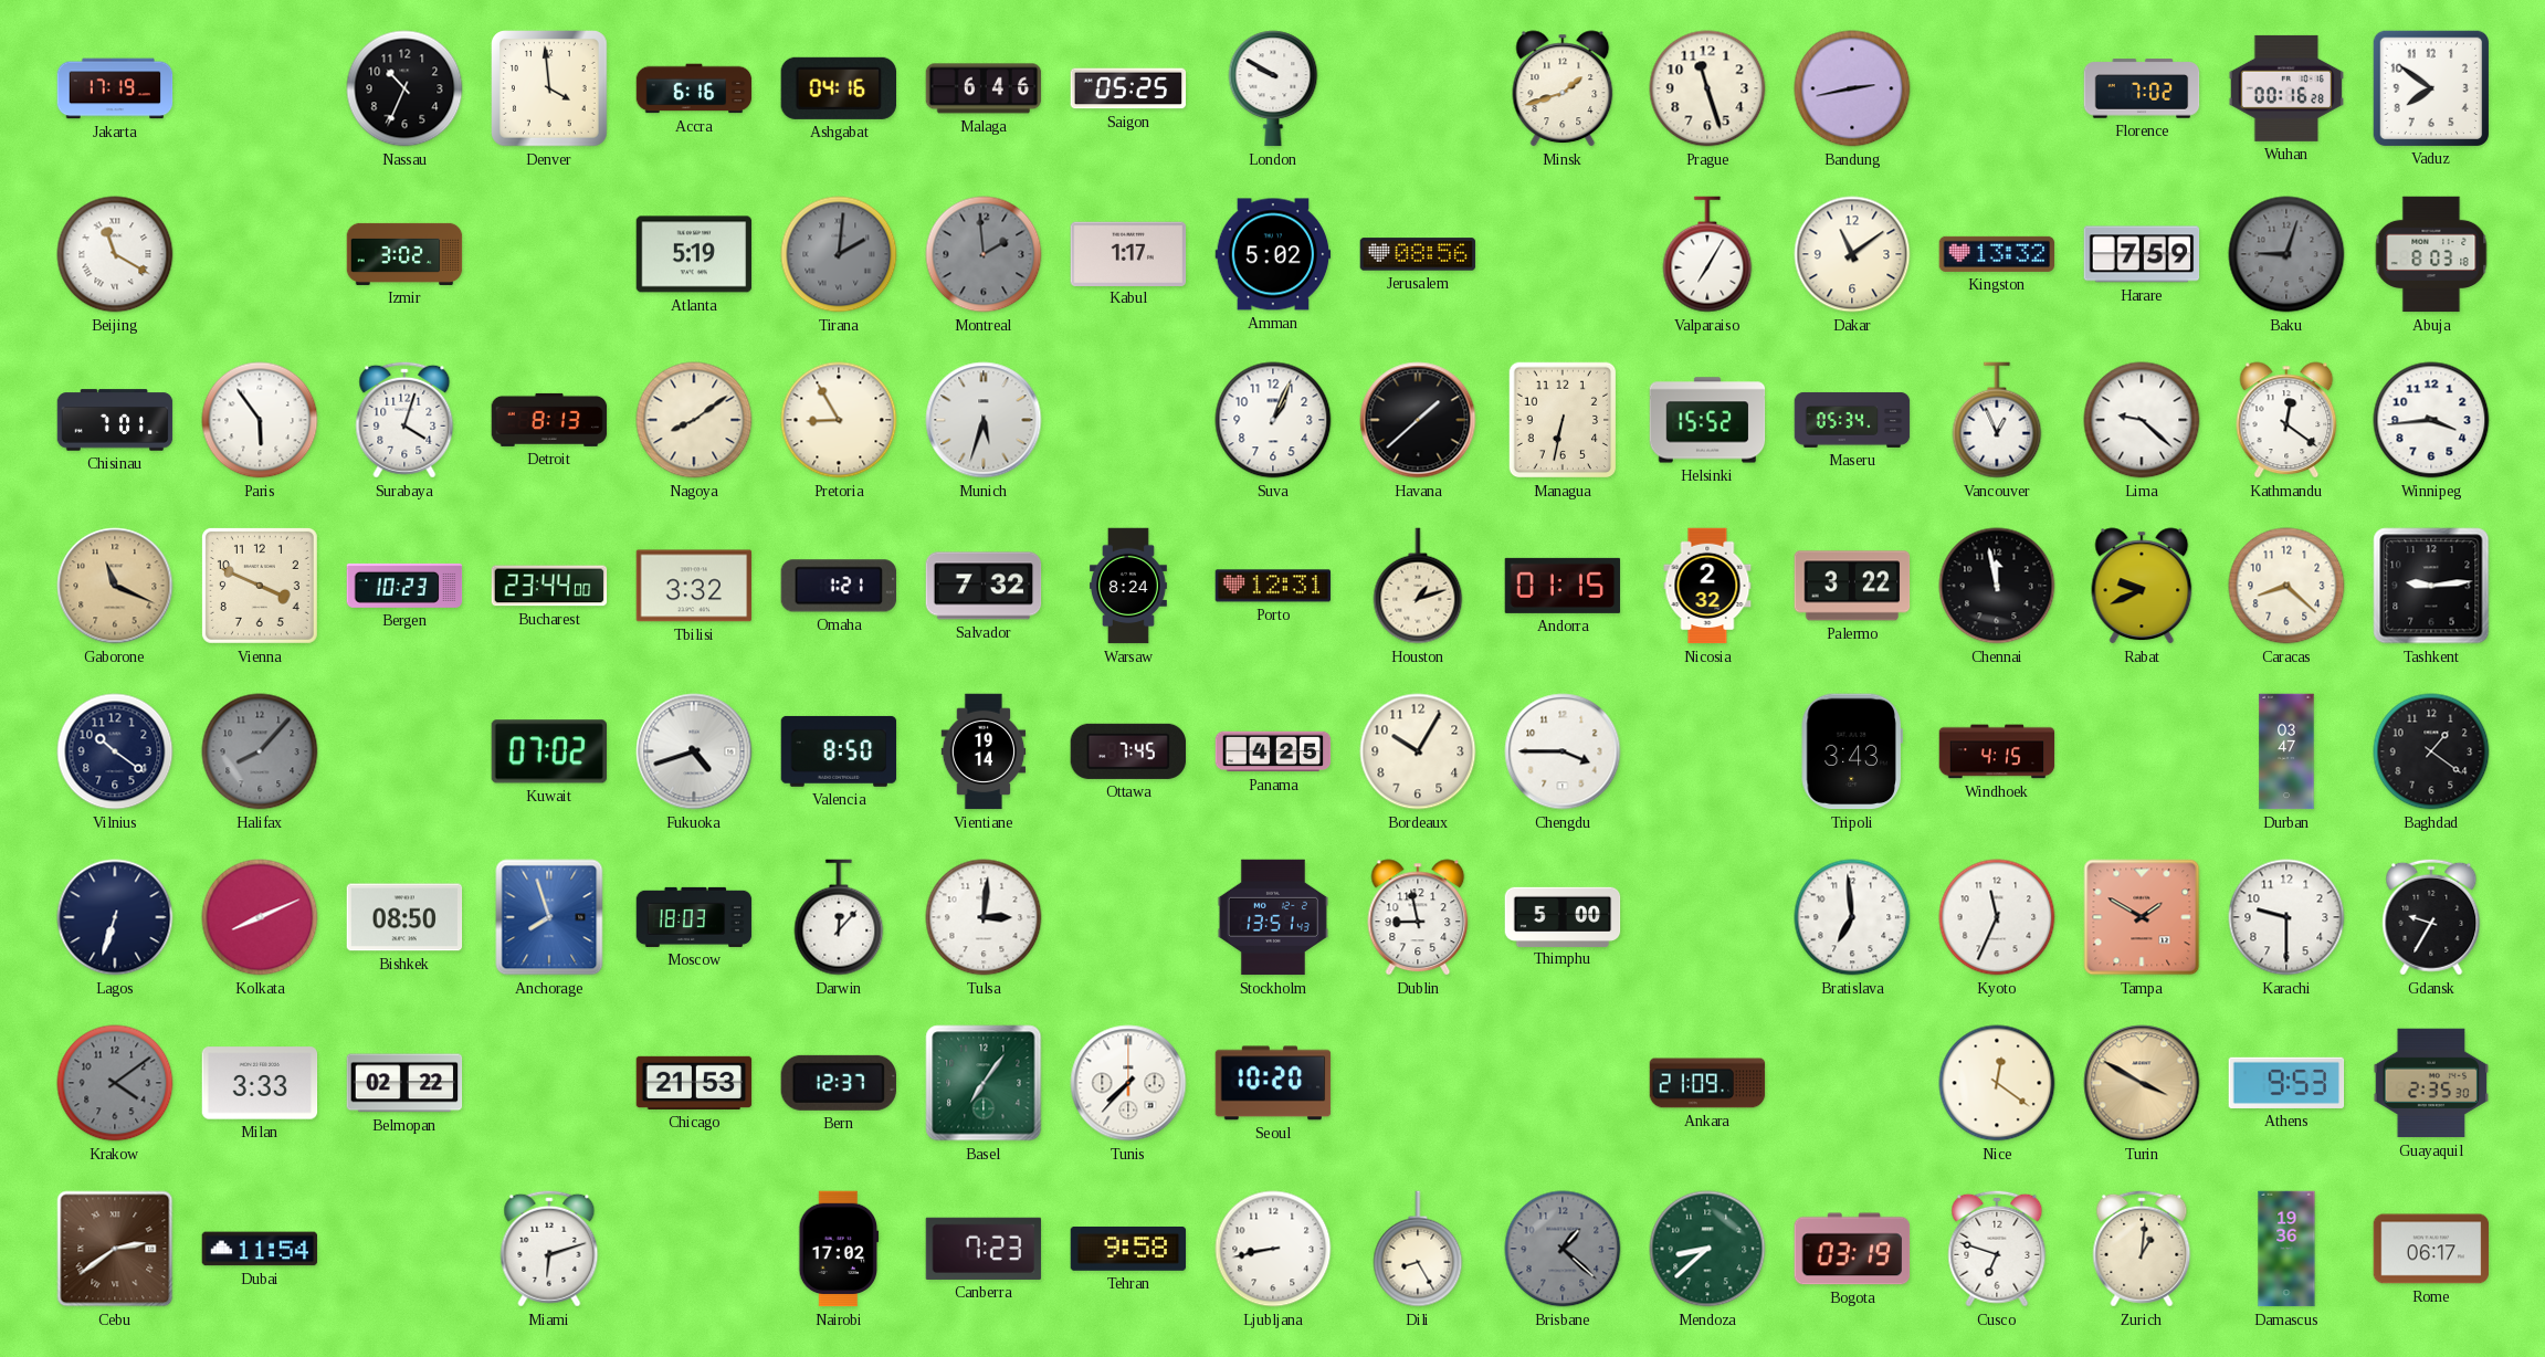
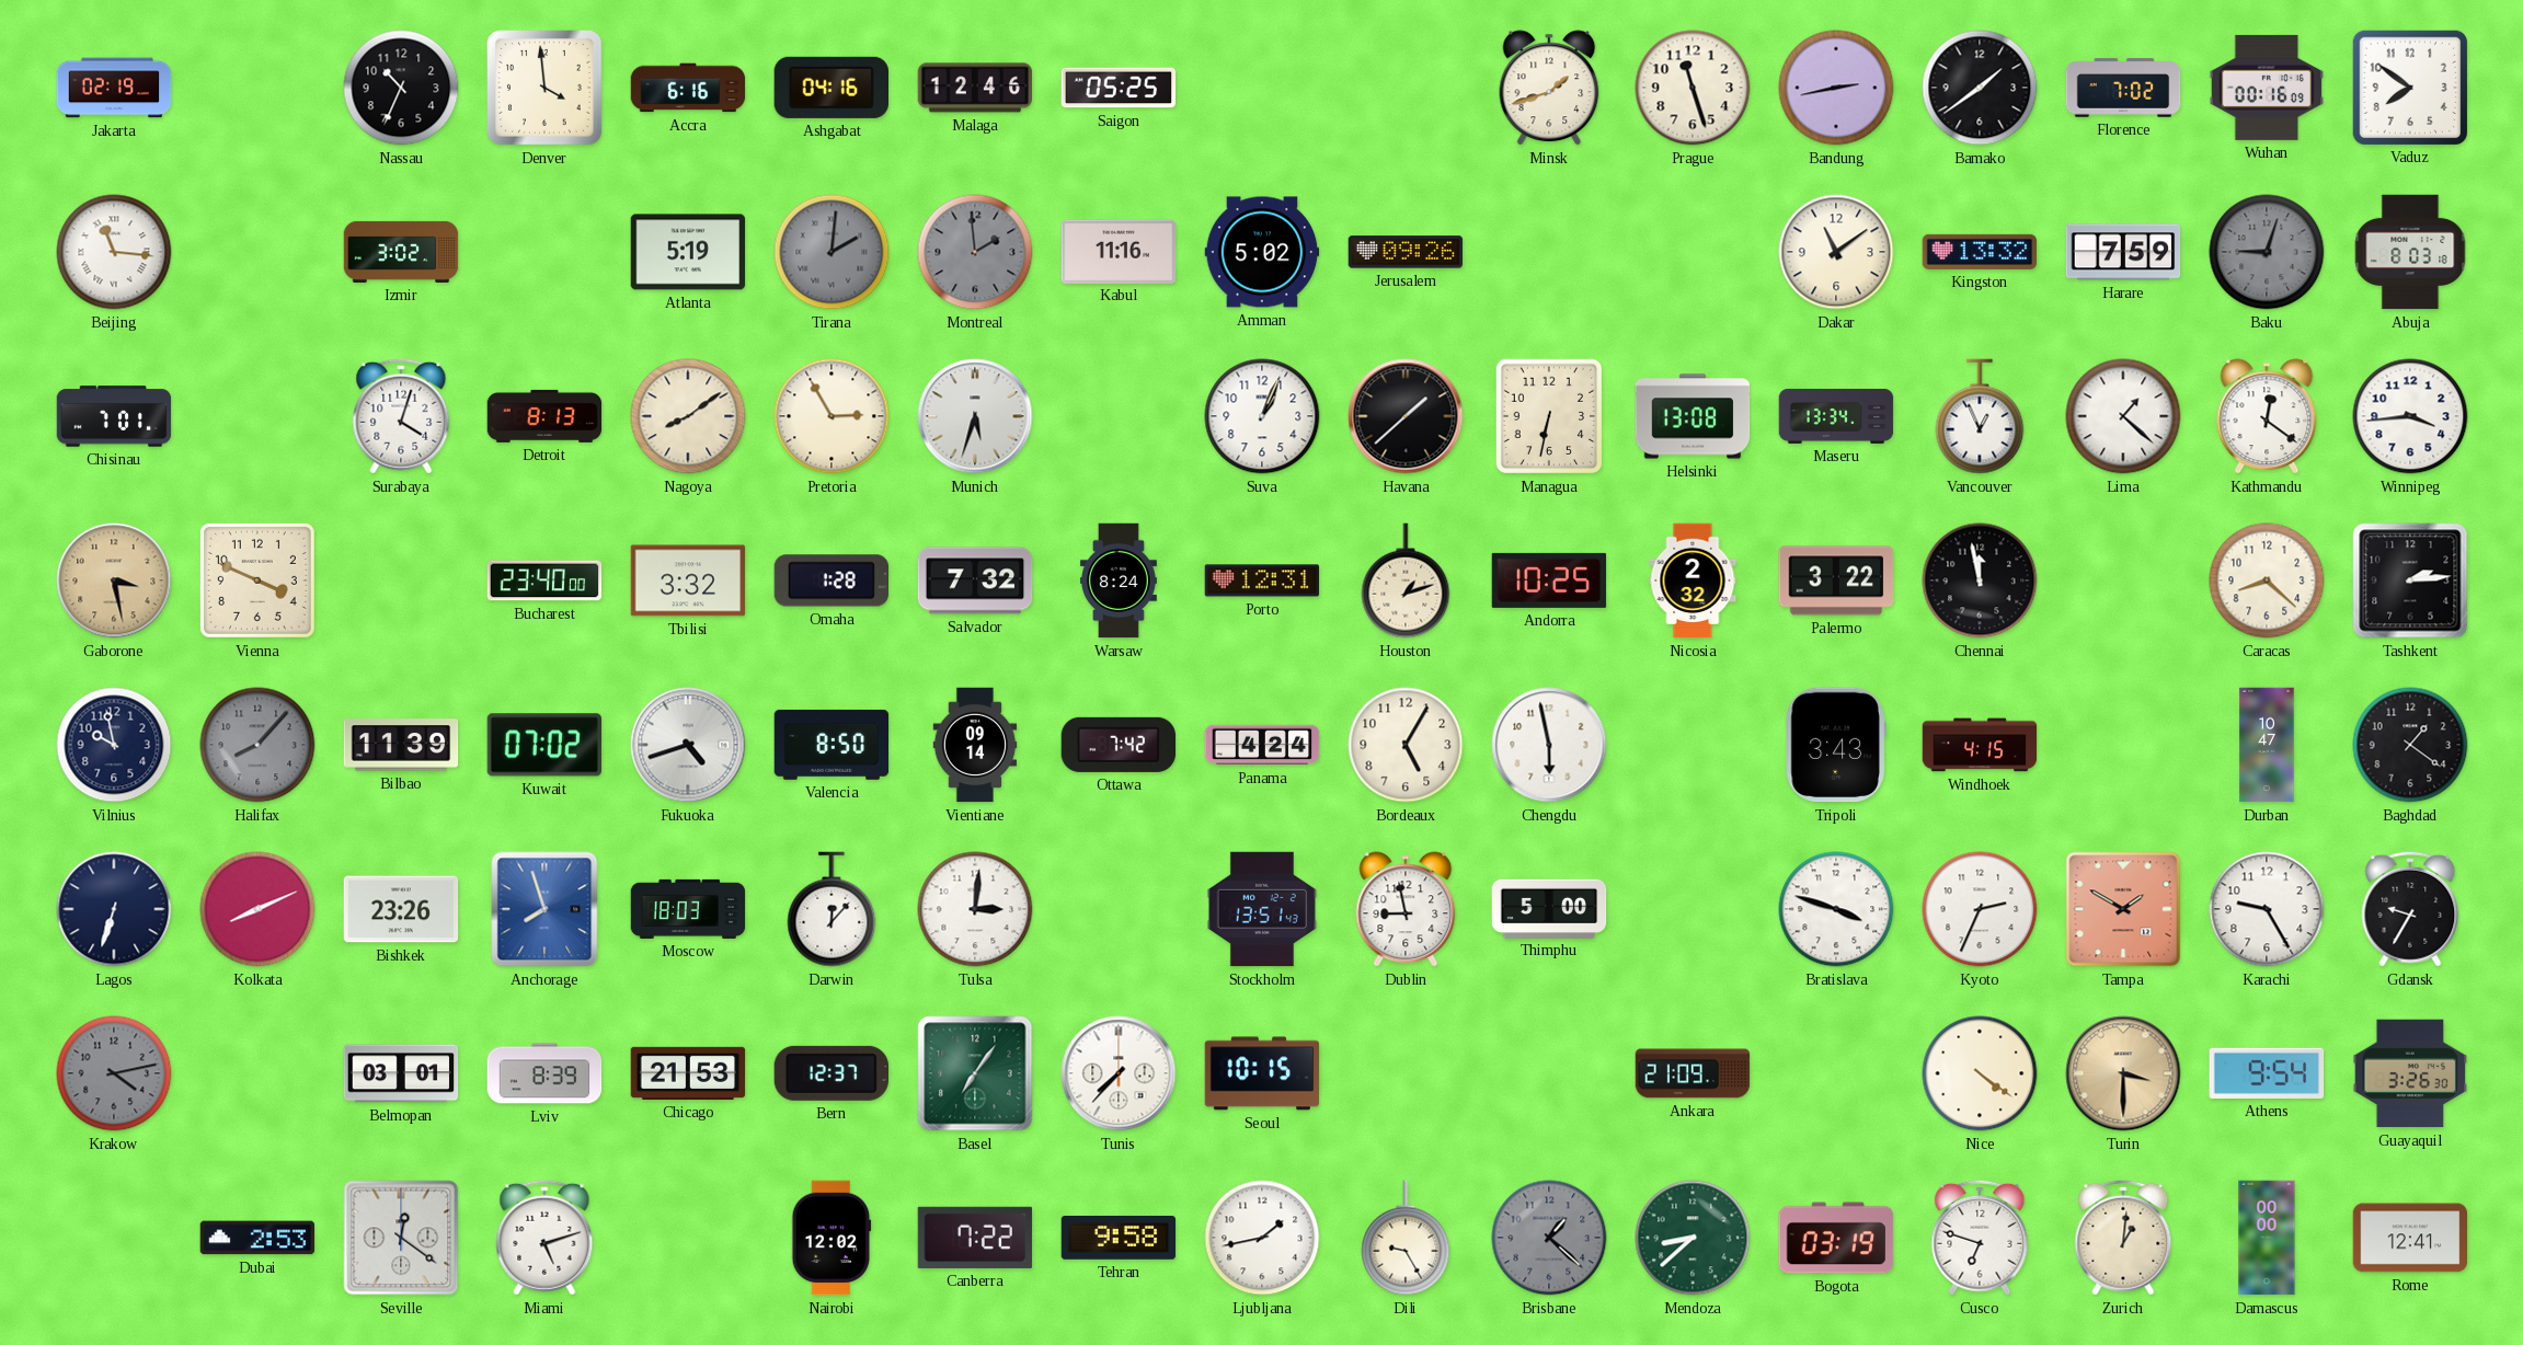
Jakarta: 17:19 -> 02:19
Malaga: 6:46 -> 12:46
London: 9:50 -> none
Bamako: none -> 1:39
Wuhan: 00:16:28 -> 00:16:09
Beijing: 11:20 -> 11:16
Kabul: 1:17 -> 11:16
Jerusalem: 08:56 -> 09:26
Valparaiso: 7:05 -> none
Paris: 5:54 -> none
Pretoria: 8:55 -> 2:55
Helsinki: 15:52 -> 13:08
Maseru: 05:34 -> 13:34
Lima: 9:22 -> 1:22
Gaborone: 11:19 -> 3:28
Bergen: 10:23 -> none
Bucharest: 23:44 -> 23:40
Omaha: 1:21 -> 1:28
Andorra: 01:15 -> 10:25
Rabat: 9:41 -> none
Tashkent: 9:14 -> 2:14
Vilnius: 10:21 -> 9:58
Bilbao: none -> 11:39
Vientiane: 19:14 -> 09:14
Ottawa: 7:45 -> 7:42
Panama: 4:25 -> 4:24
Bordeaux: 10:05 -> 5:05
Chengdu: 3:45 -> 5:58
Durban: 03:47 -> 10:47
Bishkek: 08:50 -> 23:26
Bratislava: 6:59 -> 3:48
Kyoto: 11:34 -> 2:34
Karachi: 9:30 -> 9:25
Krakow: 4:09 -> 4:13
Milan: 3:33 -> none
Belmopan: 02:22 -> 03:01
Lviv: none -> 8:39
Seoul: 10:20 -> 10:15
Nice: 12:21 -> 4:21
Turin: 3:50 -> 3:30
Athens: 9:53 -> 9:54
Guayaquil: 2:35 -> 3:26
Cebu: 2:39 -> none
Dubai: 11:54 -> 2:53
Seville: none -> 12:21
Miami: 6:12 -> 5:12
Nairobi: 17:02 -> 12:02
Canberra: 7:23 -> 7:22
Ljubljana: 8:43 -> 1:43
Dili: 8:25 -> 9:25
Damascus: 19:36 -> 00:00
Rome: 06:17 -> 12:41
